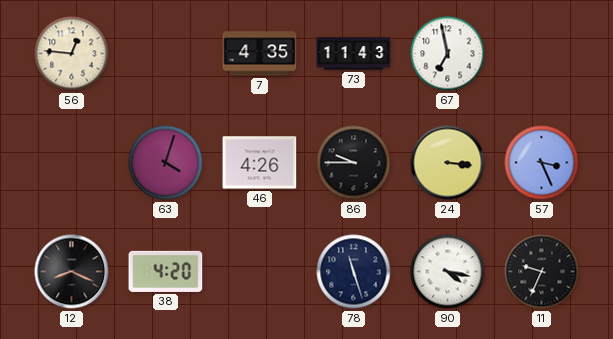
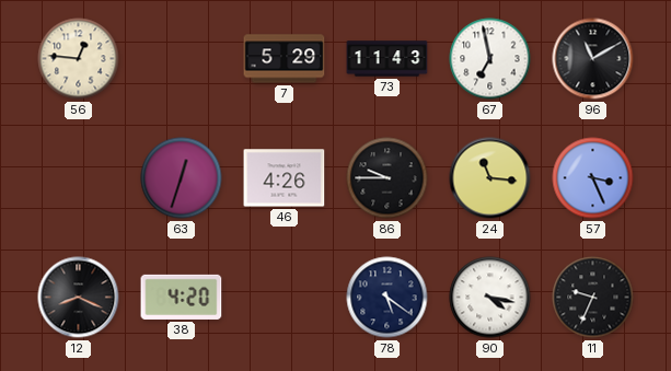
7: 4:35 -> 5:29
96: none -> 11:10
63: 4:03 -> 12:33
24: 3:16 -> 11:16
78: 11:27 -> 5:21
